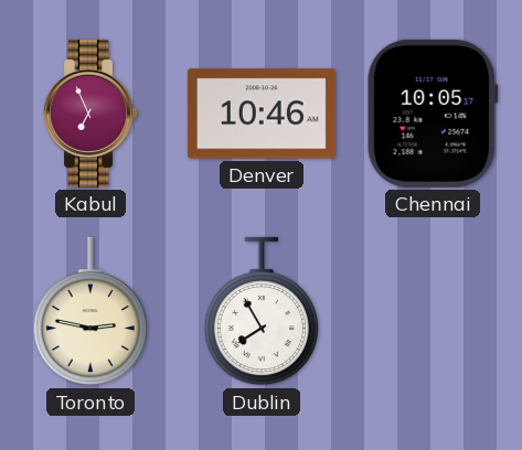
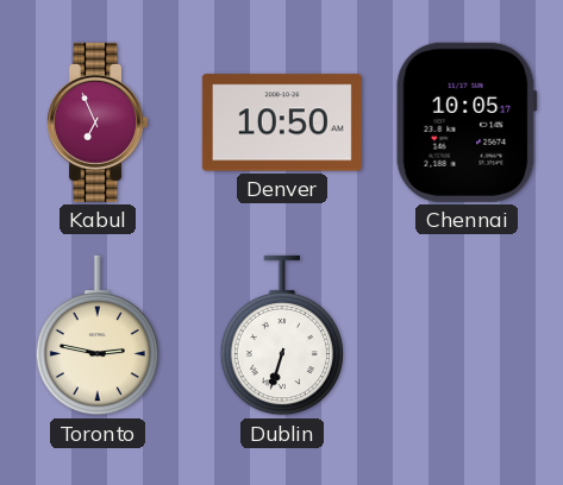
Denver: 10:46 -> 10:50
Dublin: 7:55 -> 6:33
